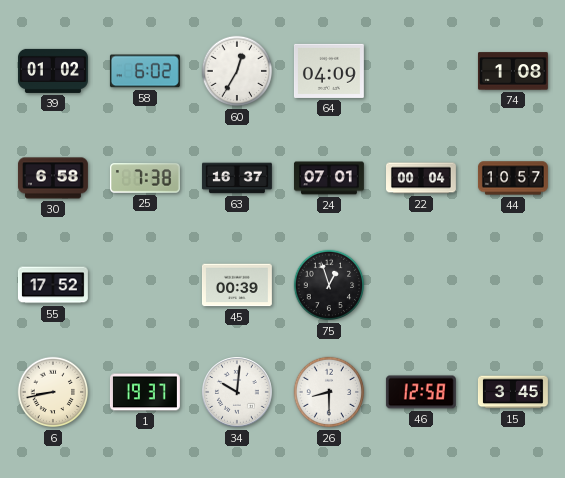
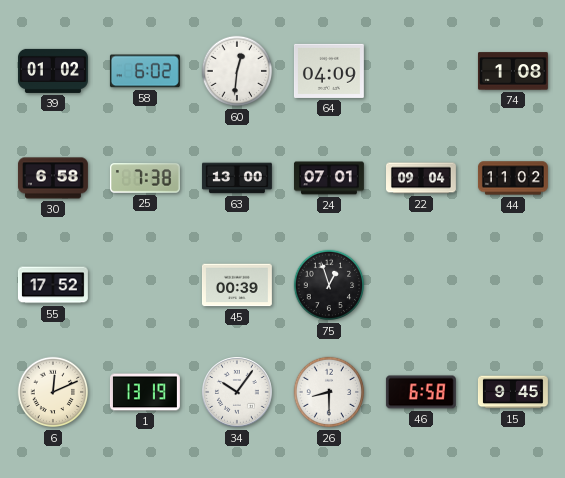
60: 12:35 -> 12:31
63: 16:37 -> 13:00
22: 00:04 -> 09:04
44: 10:57 -> 11:02
6: 8:43 -> 12:11
1: 19:37 -> 13:19
34: 10:01 -> 10:06
46: 12:58 -> 6:58
15: 3:45 -> 9:45
